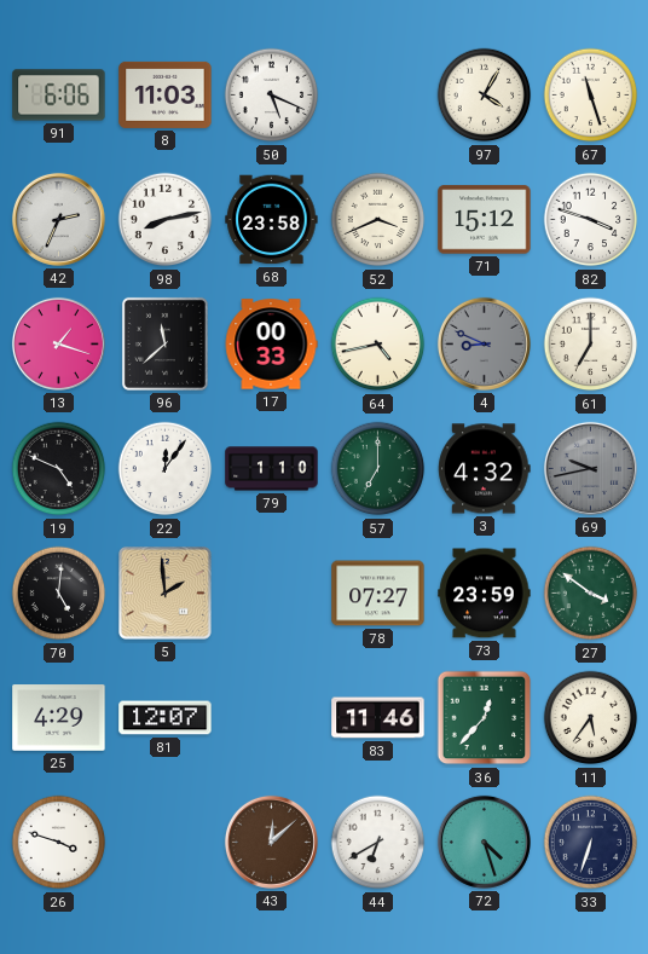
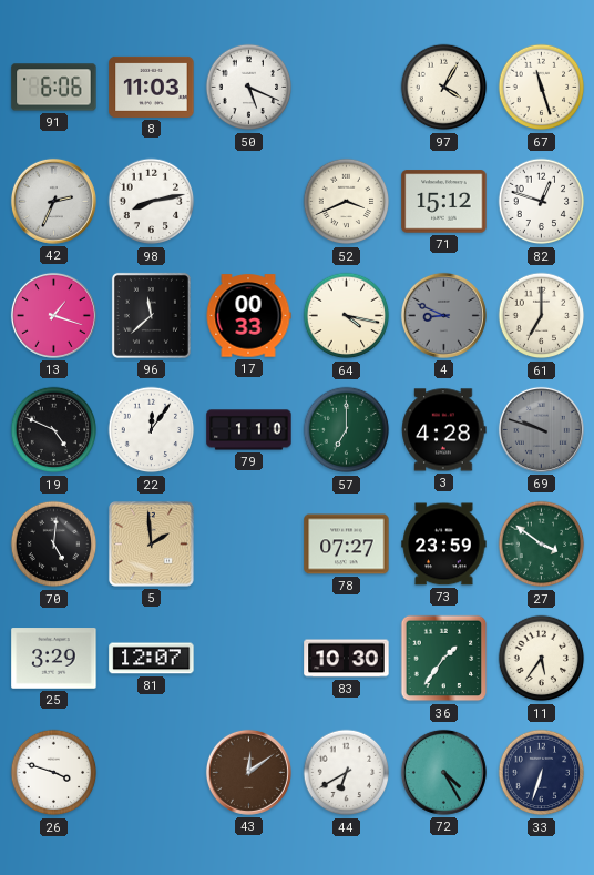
68: 23:58 -> none
82: 3:48 -> 12:48
64: 4:43 -> 4:17
3: 4:32 -> 4:28
69: 9:43 -> 9:48
25: 4:29 -> 3:29
83: 11:46 -> 10:30
36: 12:37 -> 1:36
43: 12:08 -> 12:09
72: 4:27 -> 4:25
